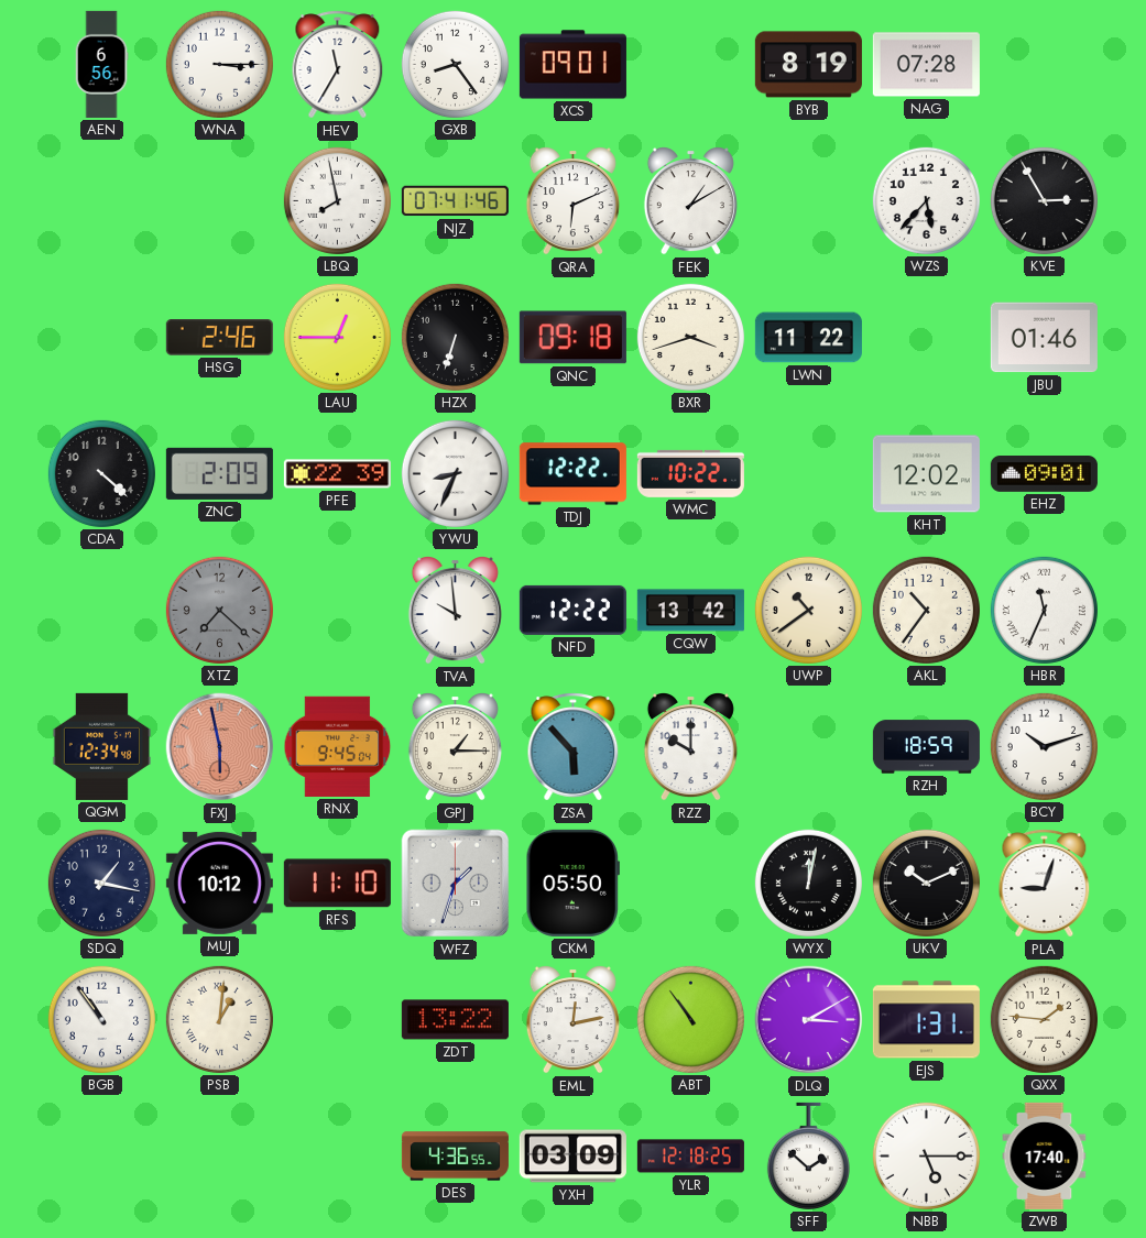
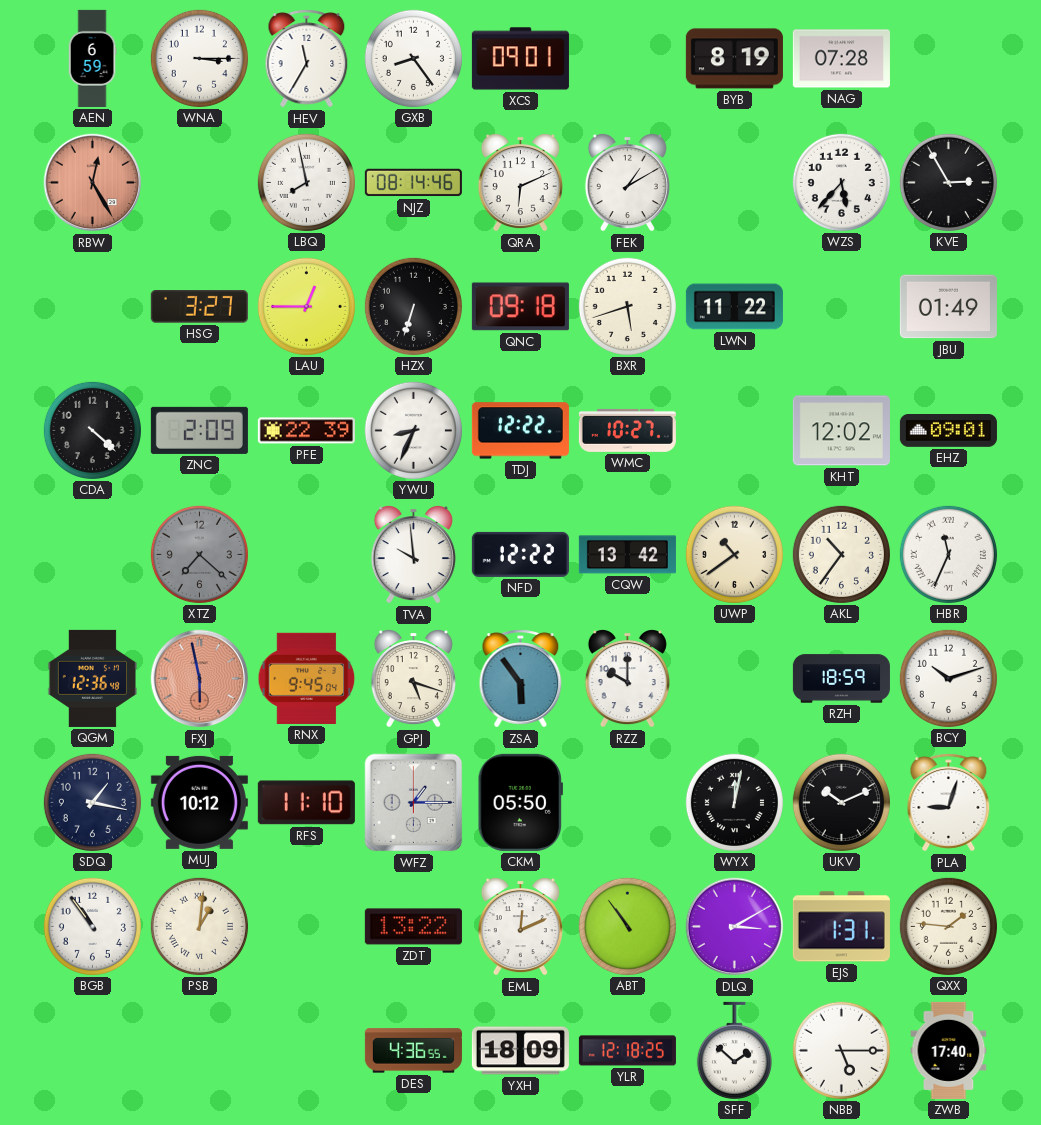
AEN: 6:56 -> 6:59
RBW: none -> 12:25
NJZ: 07:41 -> 08:14
HSG: 2:46 -> 3:27
BXR: 3:42 -> 5:42
JBU: 01:46 -> 01:49
WMC: 10:22 -> 10:27
QGM: 12:34 -> 12:36
GPJ: 1:15 -> 5:18
ZSA: 5:53 -> 5:54
WFZ: 1:33 -> 1:15
EML: 12:13 -> 12:11
YXH: 03:09 -> 18:09
